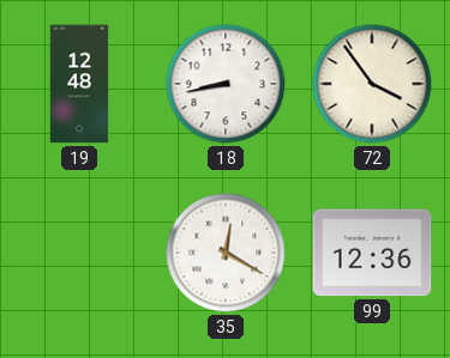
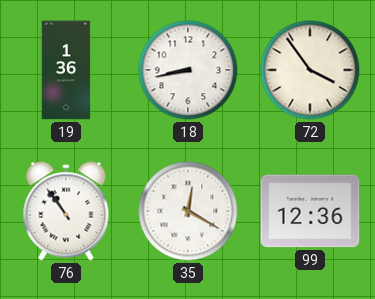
19: 12:48 -> 1:36
76: none -> 10:54
